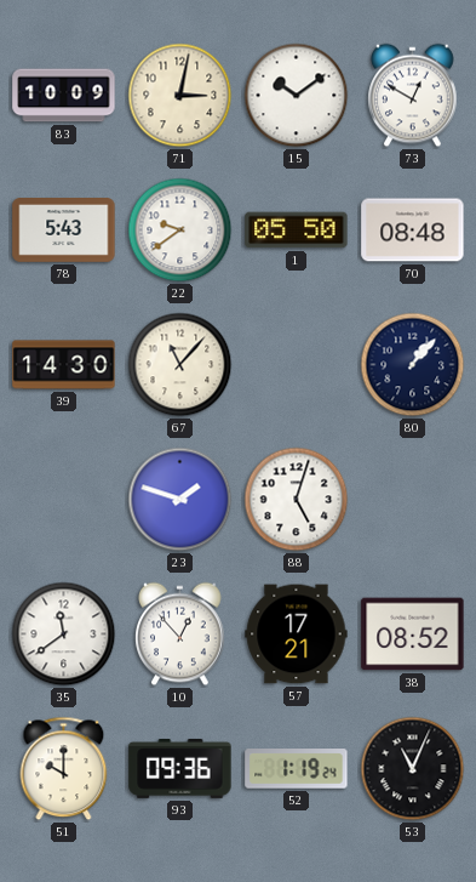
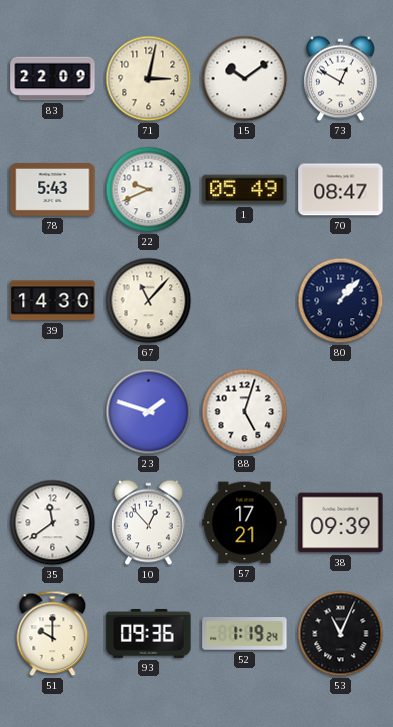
83: 10:09 -> 22:09
22: 9:39 -> 9:41
1: 05:50 -> 05:49
70: 08:48 -> 08:47
38: 08:52 -> 09:39
